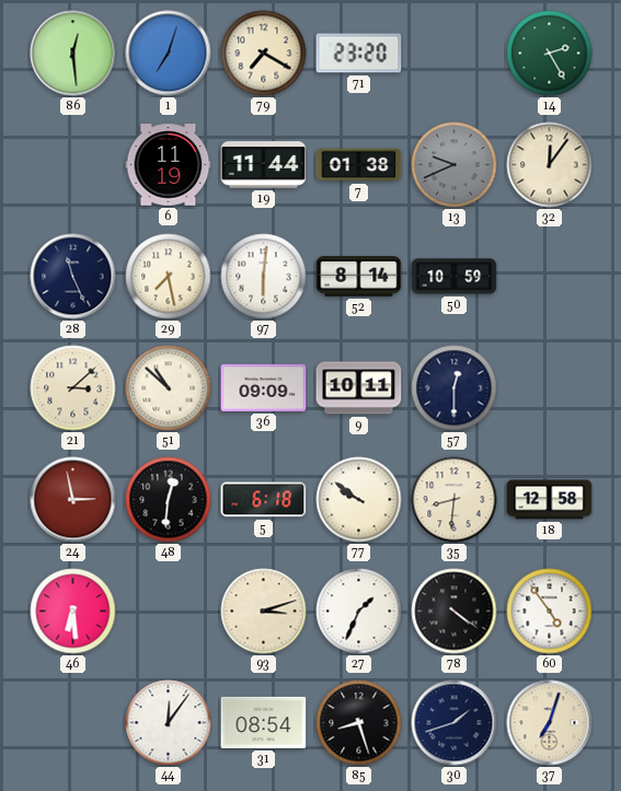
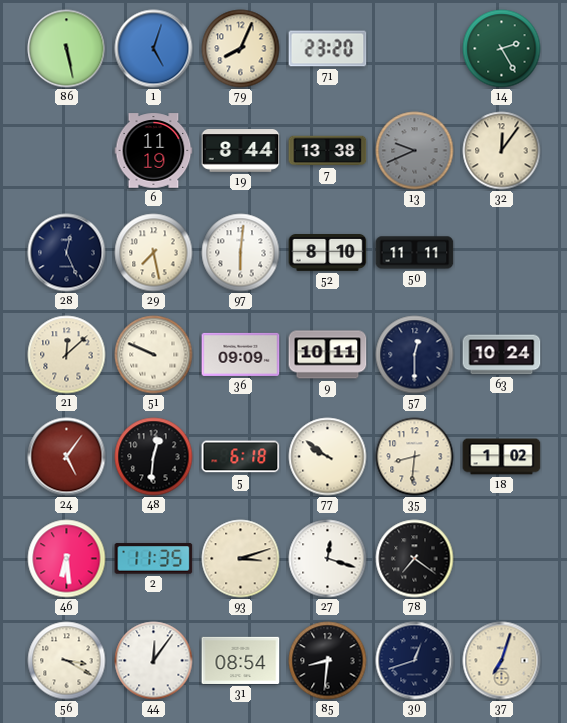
86: 12:29 -> 5:28
1: 7:03 -> 5:03
79: 7:20 -> 8:04
19: 11:44 -> 8:44
7: 01:38 -> 13:38
28: 11:26 -> 12:26
52: 8:14 -> 8:10
50: 10:59 -> 11:11
21: 3:08 -> 12:08
51: 10:52 -> 9:49
63: none -> 10:24
24: 2:58 -> 5:06
18: 12:58 -> 1:02
2: none -> 11:35
27: 1:34 -> 12:18
78: 4:21 -> 7:21
60: 4:54 -> none
56: none -> 3:20
85: 8:27 -> 8:31
30: 1:42 -> 12:42
